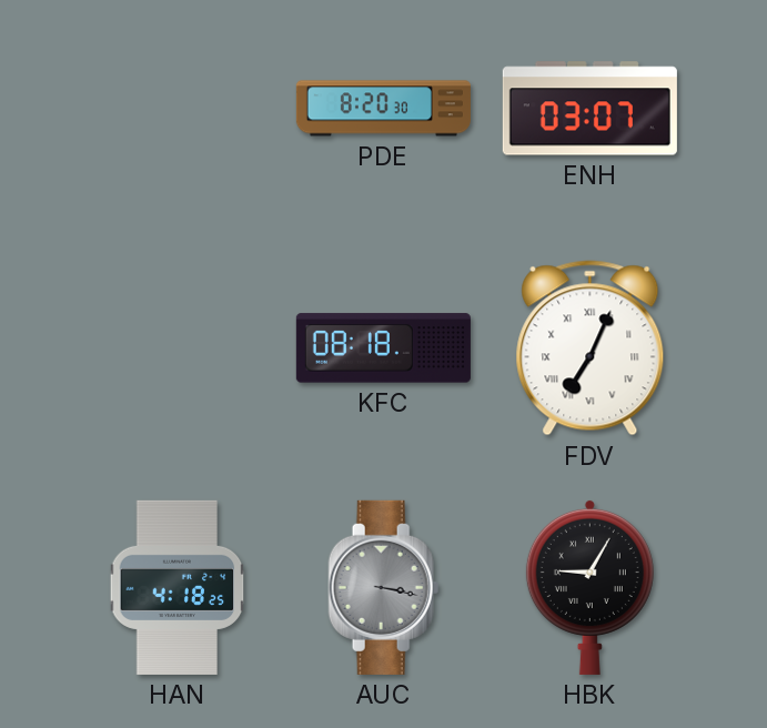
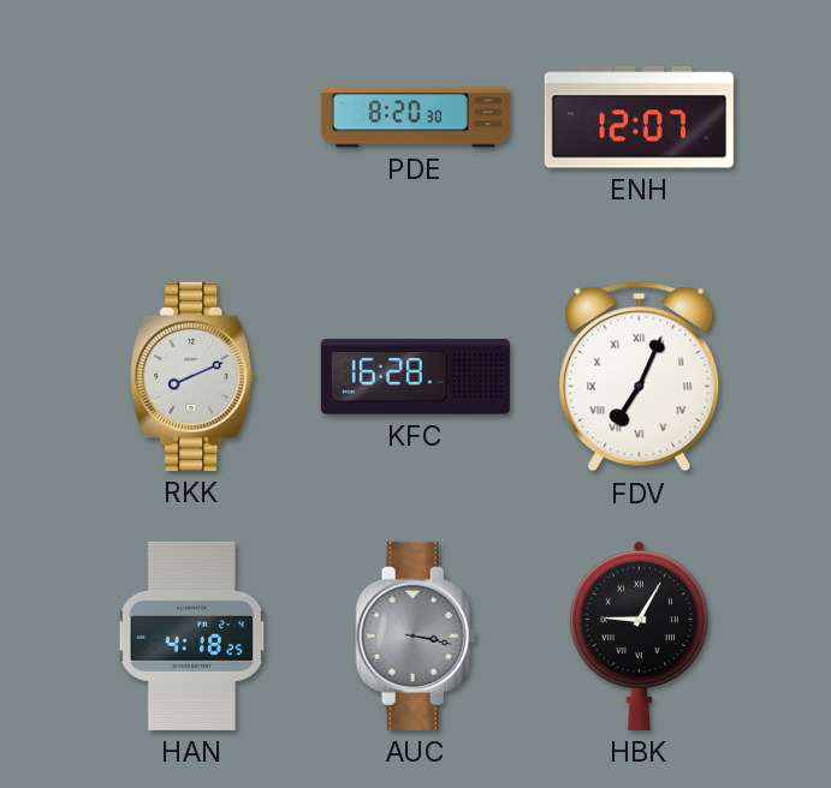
ENH: 03:07 -> 12:07
RKK: none -> 8:11
KFC: 08:18 -> 16:28
